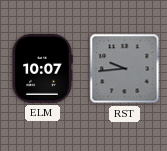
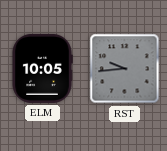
ELM: 10:07 -> 10:05
